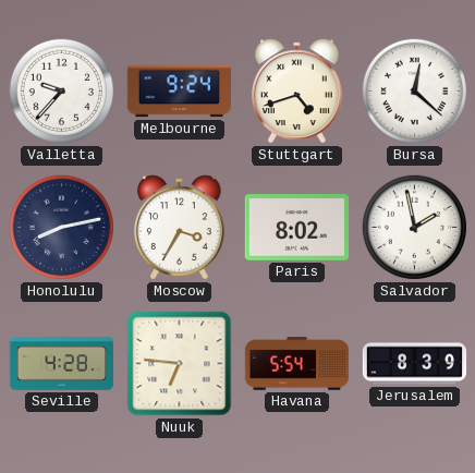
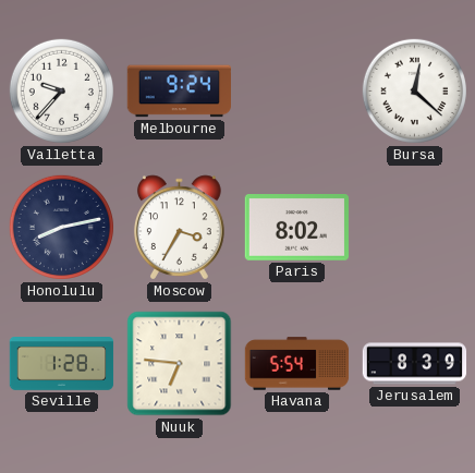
Stuttgart: 4:42 -> none
Salvador: 1:58 -> none
Seville: 4:28 -> 1:28
